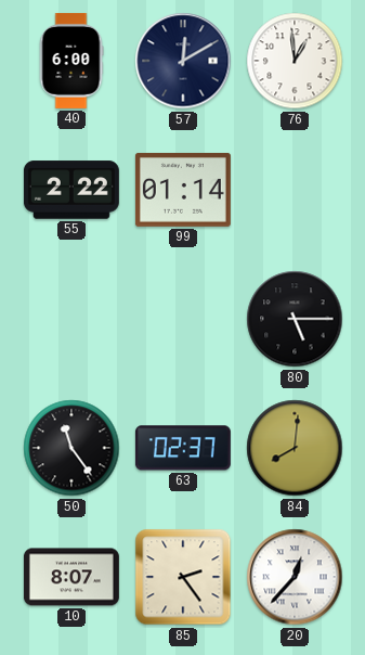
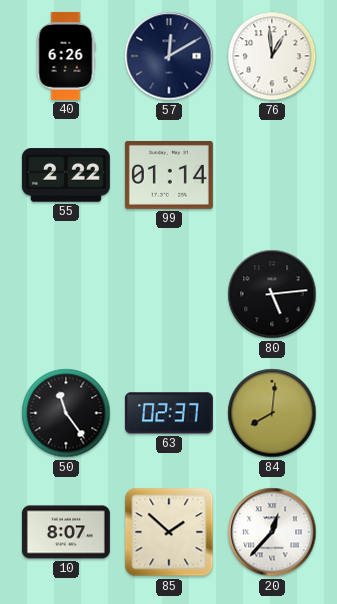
40: 6:00 -> 6:26
80: 5:15 -> 5:14
85: 2:24 -> 1:52
